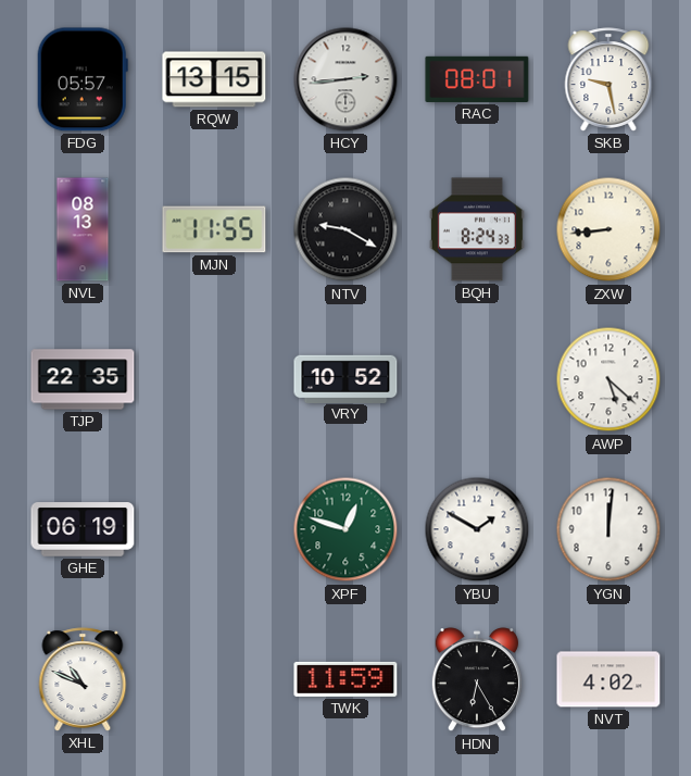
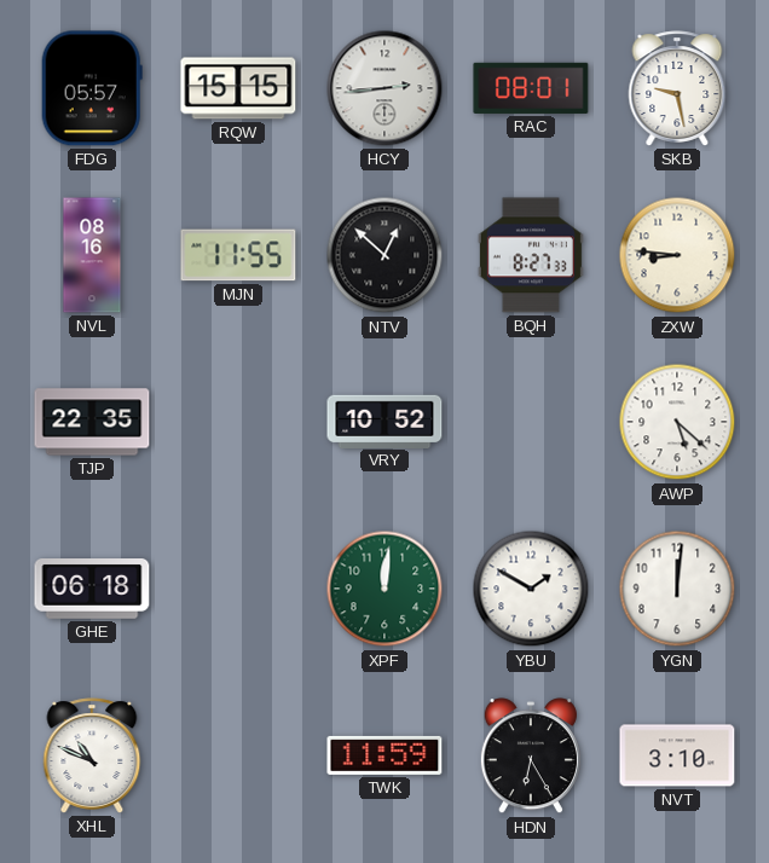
RQW: 13:15 -> 15:15
NVL: 08:13 -> 08:16
NTV: 9:20 -> 12:52
BQH: 8:24 -> 8:27
ZXW: 8:44 -> 8:46
GHE: 06:19 -> 06:18
XPF: 12:48 -> 12:01
NVT: 4:02 -> 3:10
